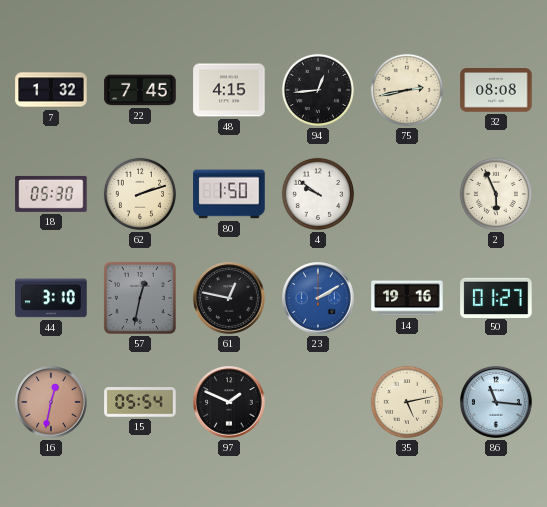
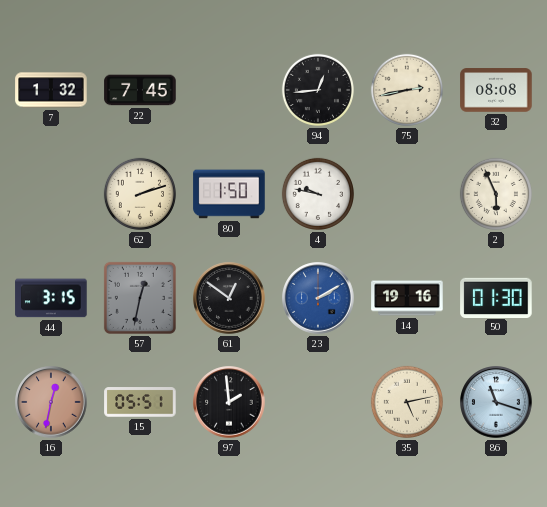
48: 4:15 -> none
18: 05:30 -> none
4: 9:51 -> 9:47
44: 3:10 -> 3:15
61: 12:47 -> 12:51
50: 01:27 -> 01:30
15: 05:54 -> 05:51
97: 1:49 -> 1:59
86: 11:16 -> 11:18
